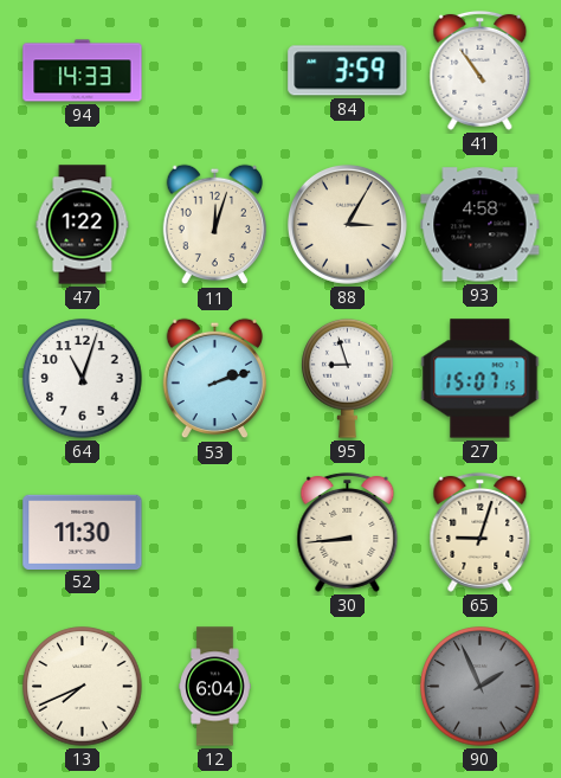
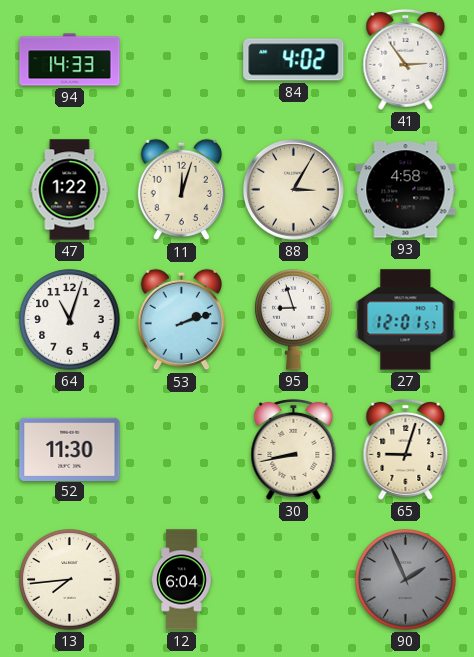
84: 3:59 -> 4:02
41: 10:54 -> 2:54
27: 15:07 -> 12:01
30: 8:44 -> 8:43
13: 7:41 -> 7:44
